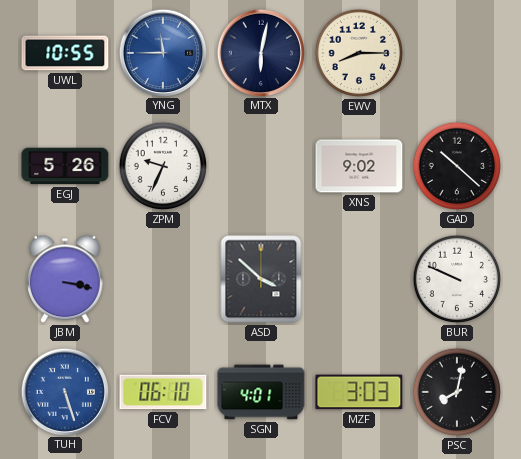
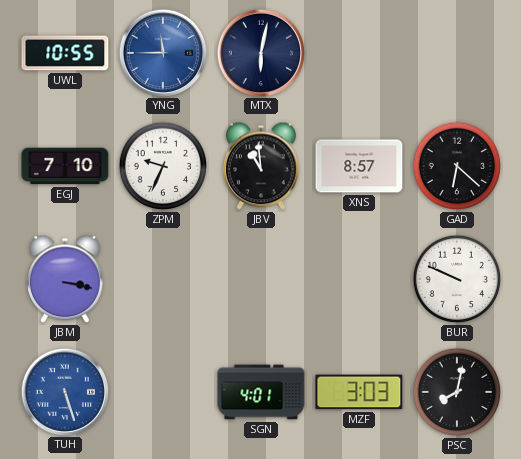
EWV: 8:15 -> none
EGJ: 5:26 -> 7:10
JBV: none -> 10:59
XNS: 9:02 -> 8:57
GAD: 10:22 -> 6:22
ASD: 3:52 -> none
FCV: 06:10 -> none
